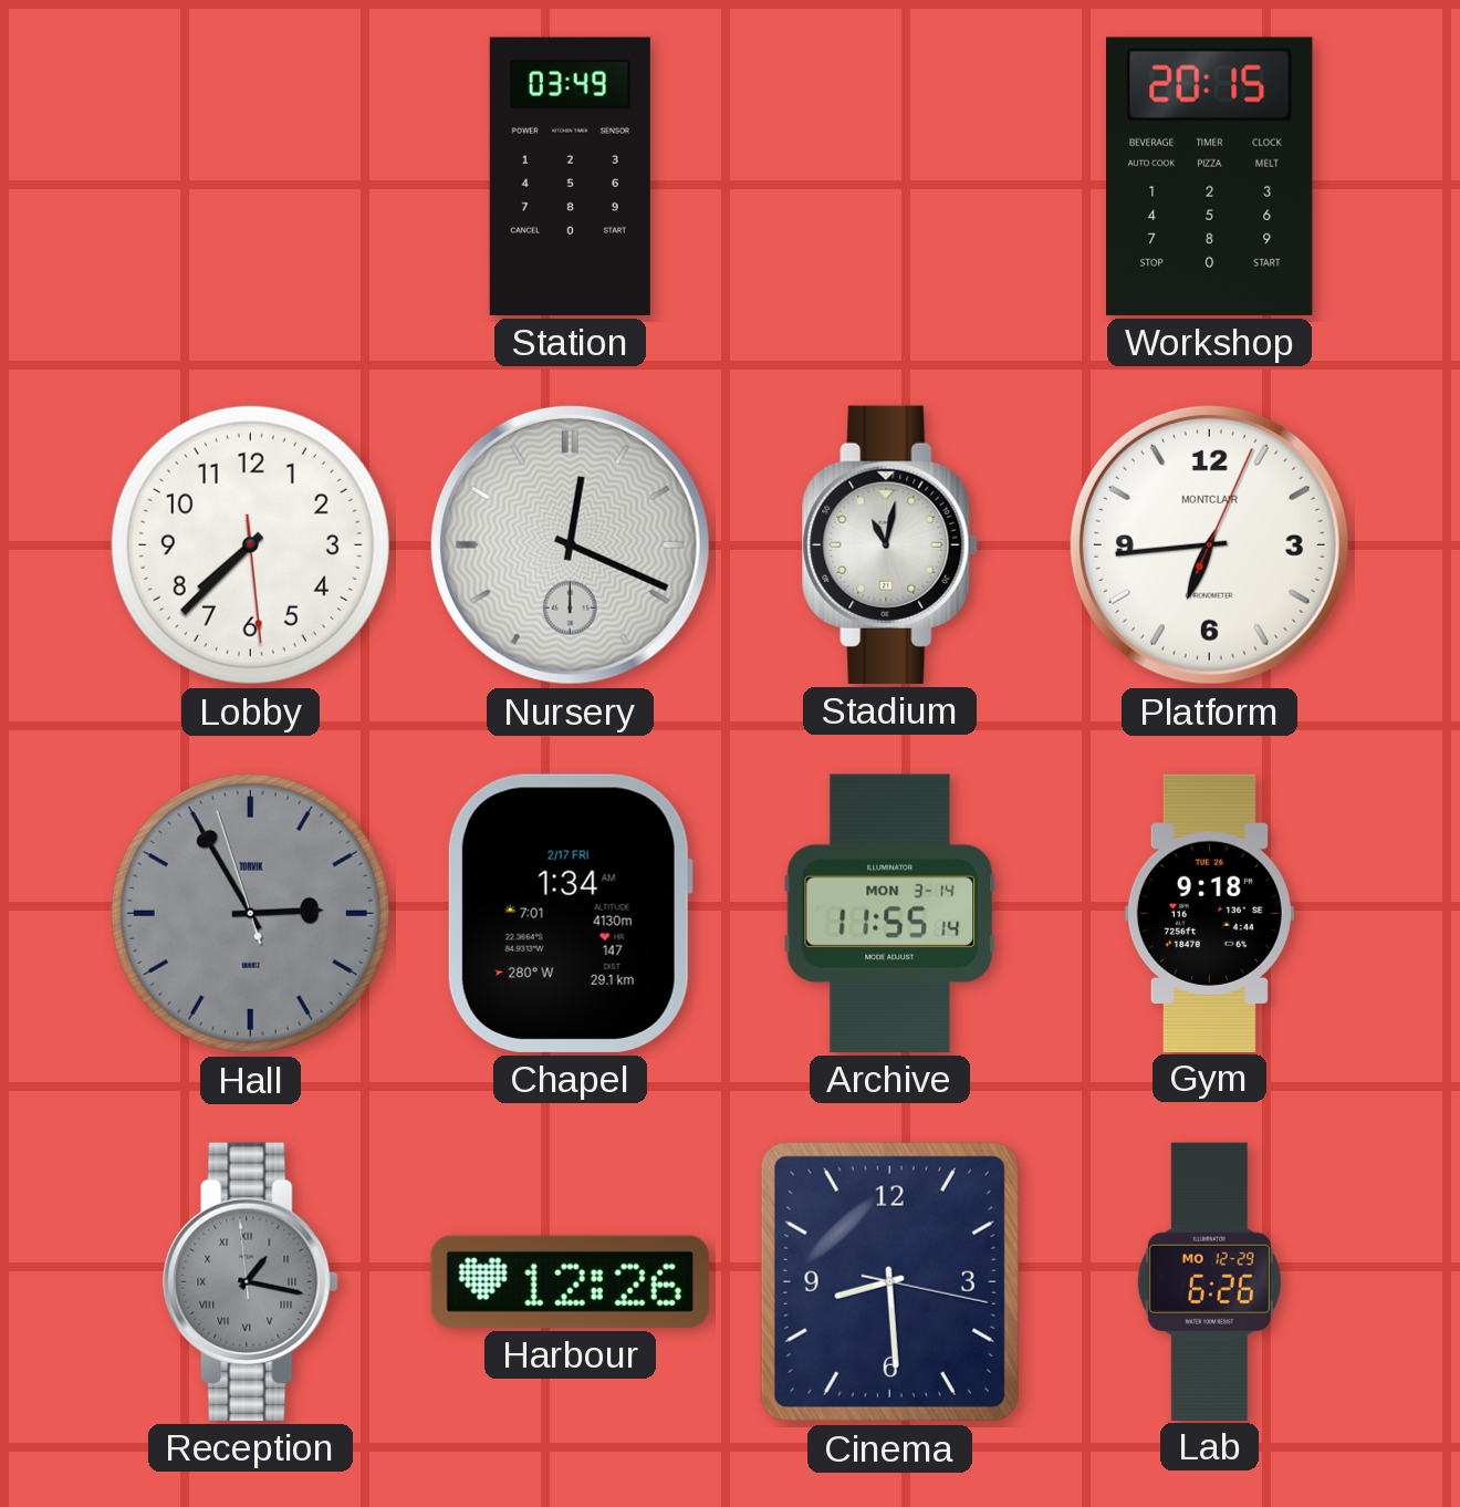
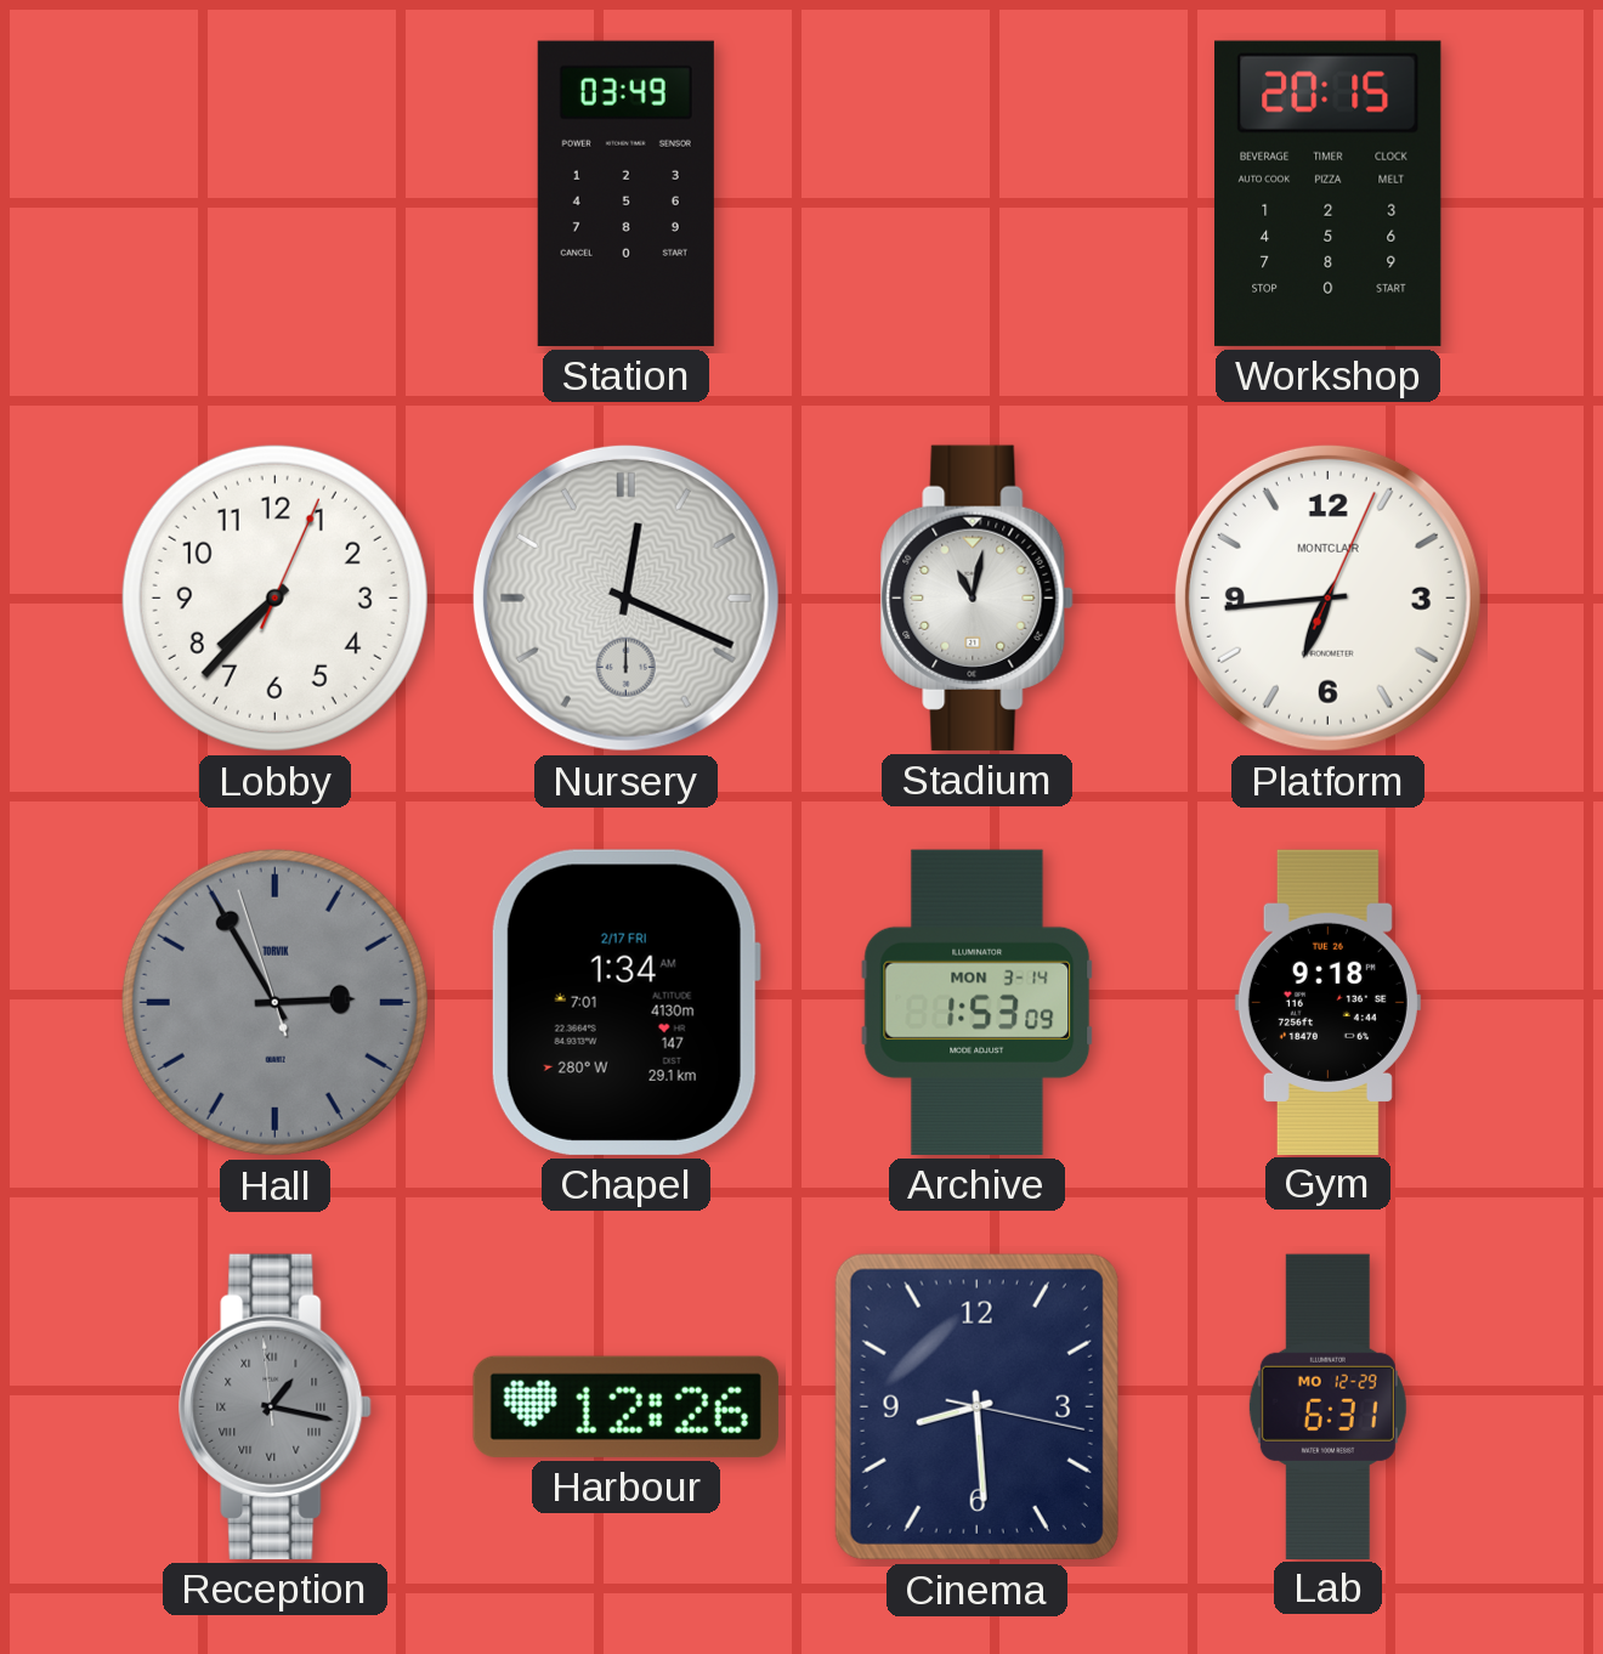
Lobby: 7:37:29 -> 7:37:04
Archive: 11:55 -> 1:53
Lab: 6:26 -> 6:31
